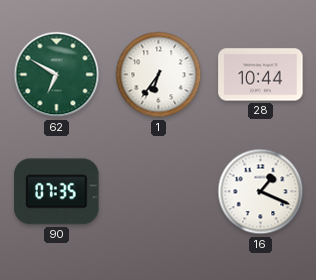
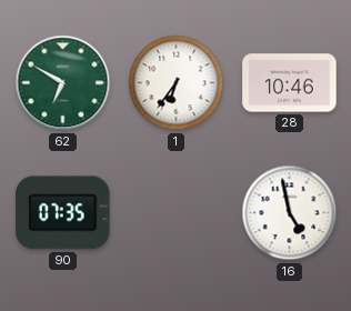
28: 10:44 -> 10:46
16: 1:19 -> 4:58
